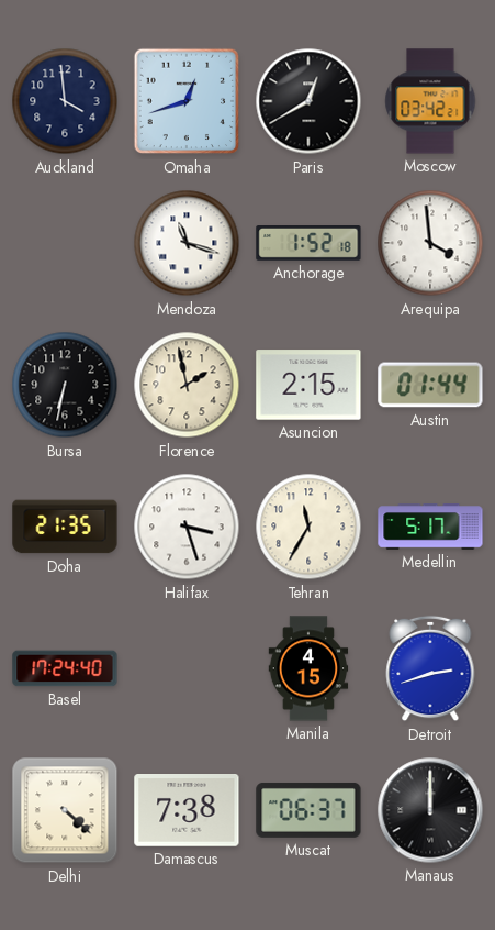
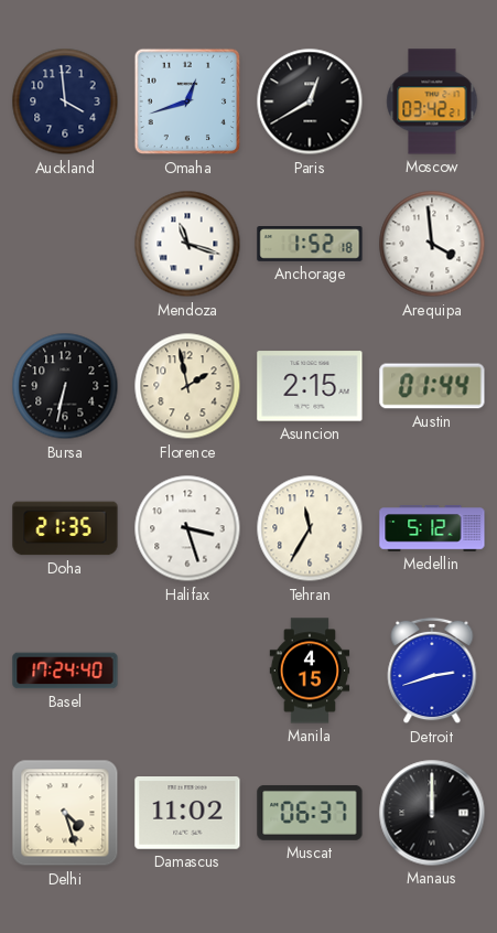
Medellin: 5:17 -> 5:12
Delhi: 4:22 -> 4:27
Damascus: 7:38 -> 11:02
